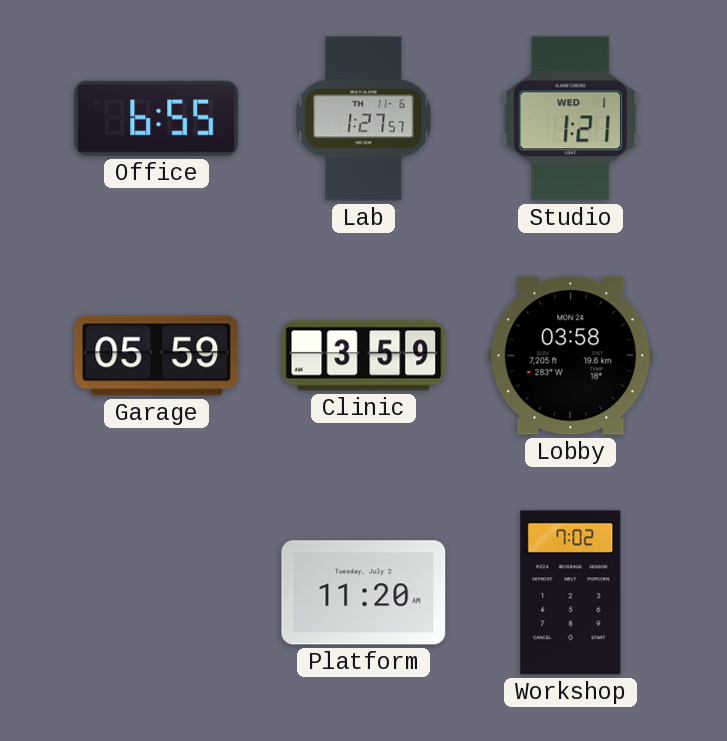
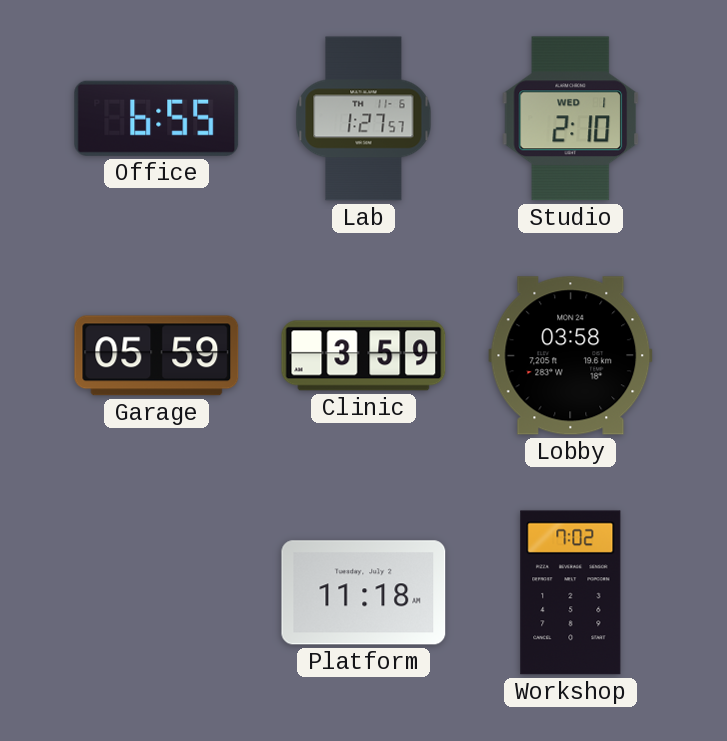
Studio: 1:21 -> 2:10
Platform: 11:20 -> 11:18
